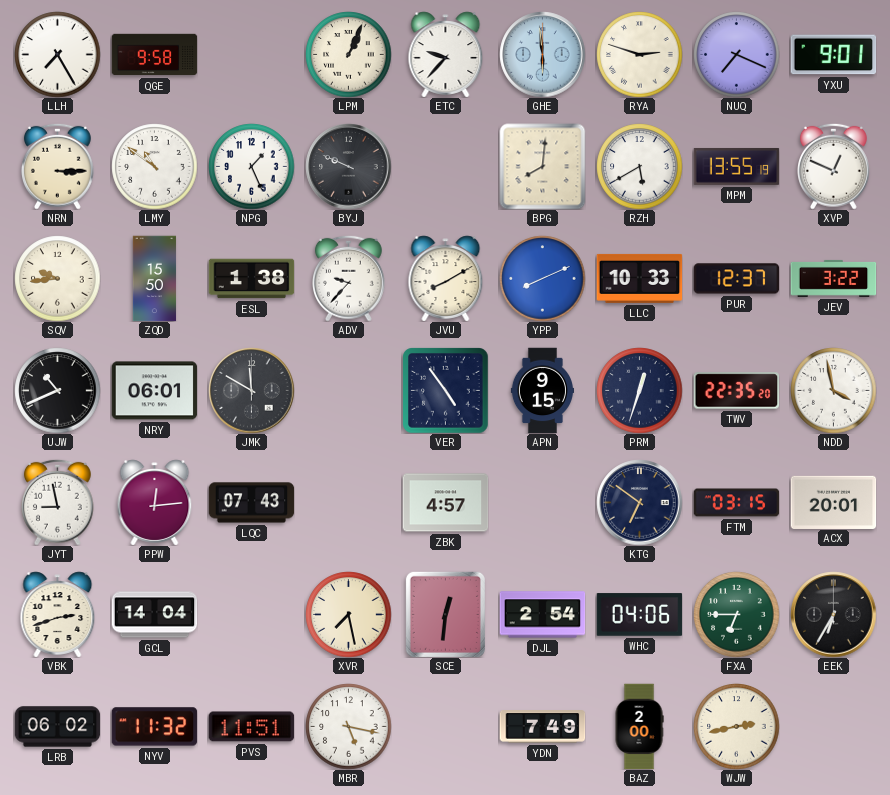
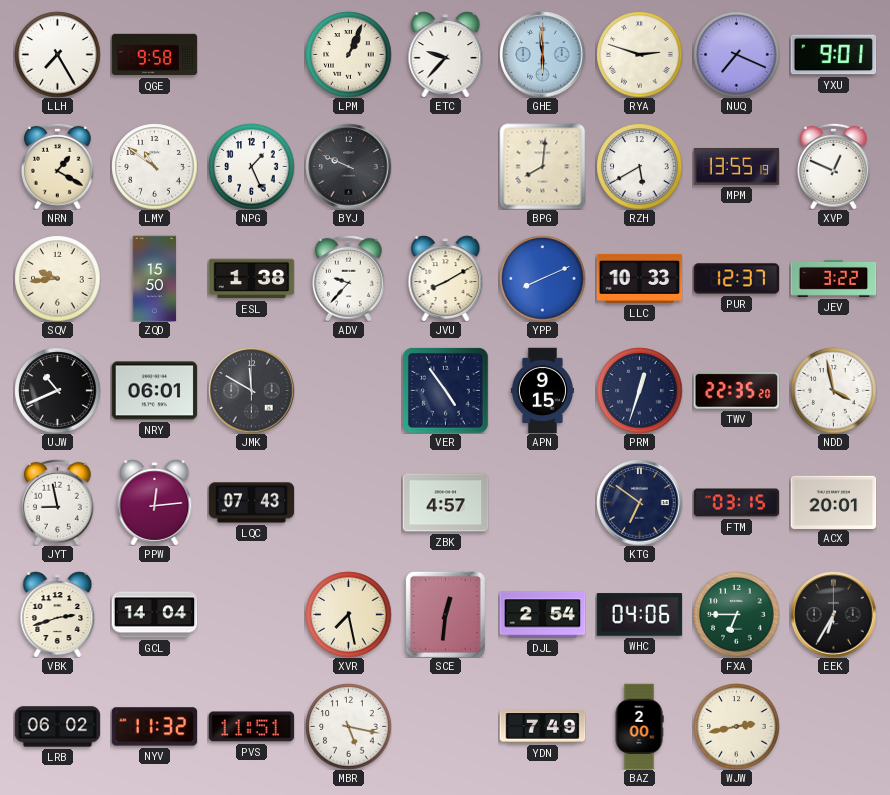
NRN: 3:15 -> 1:20
